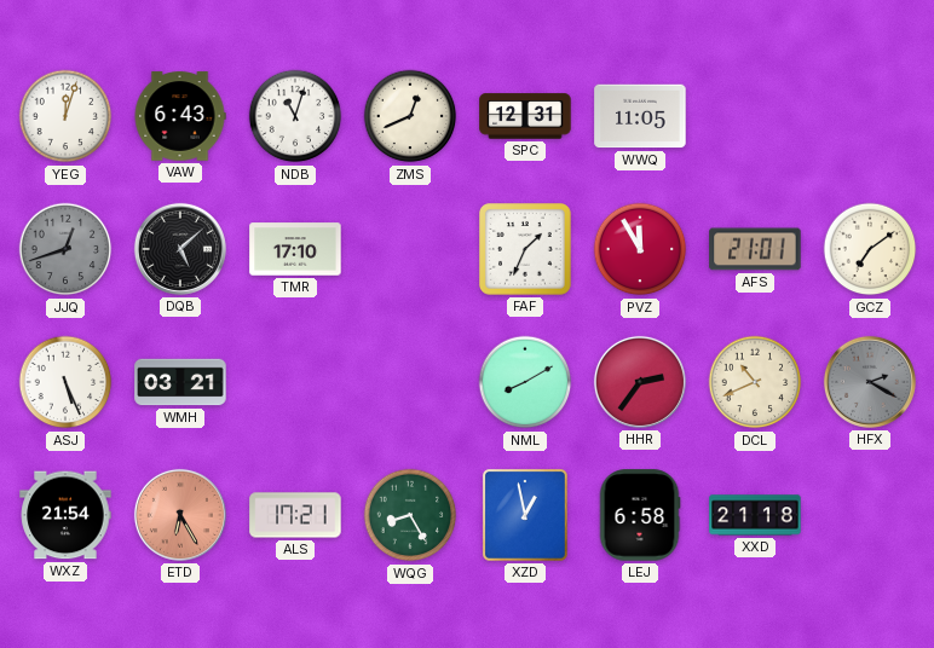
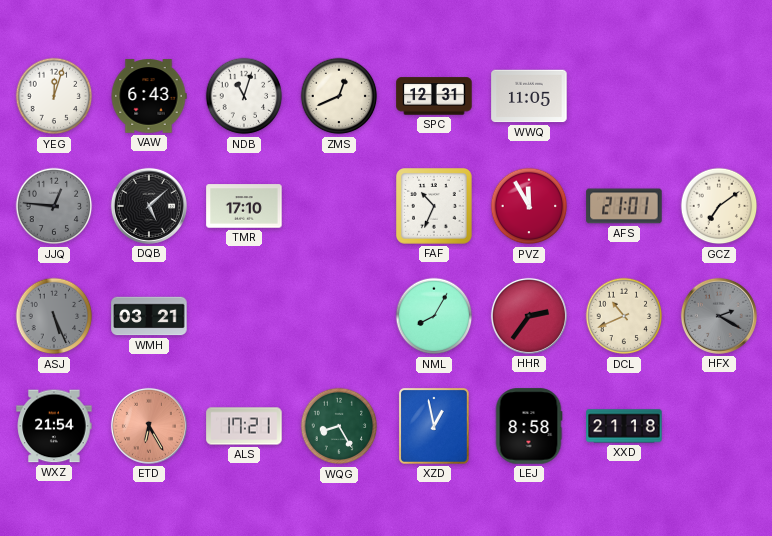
JJQ: 12:42 -> 12:46
FAF: 1:34 -> 10:34
ASJ dial: white -> grey
NML: 8:10 -> 8:05
LEJ: 6:58 -> 8:58
